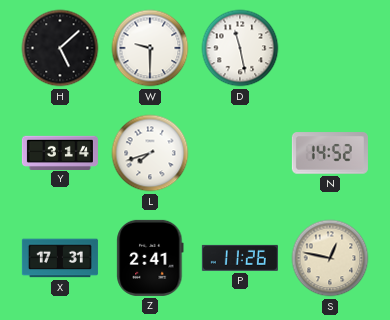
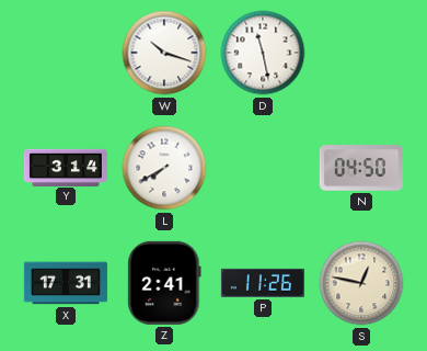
H: 5:08 -> none
W: 9:30 -> 10:18
L: 7:42 -> 7:40
N: 14:52 -> 04:50
